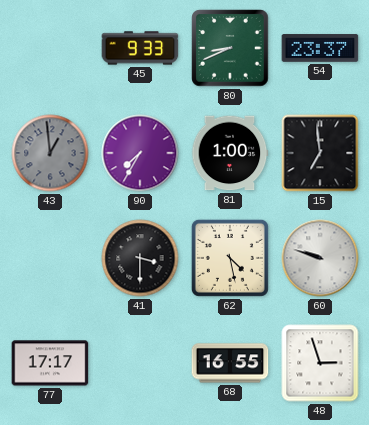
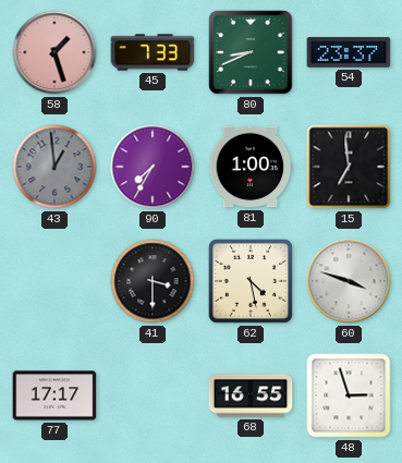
58: none -> 1:27
45: 9:33 -> 7:33
60: 9:48 -> 3:48
